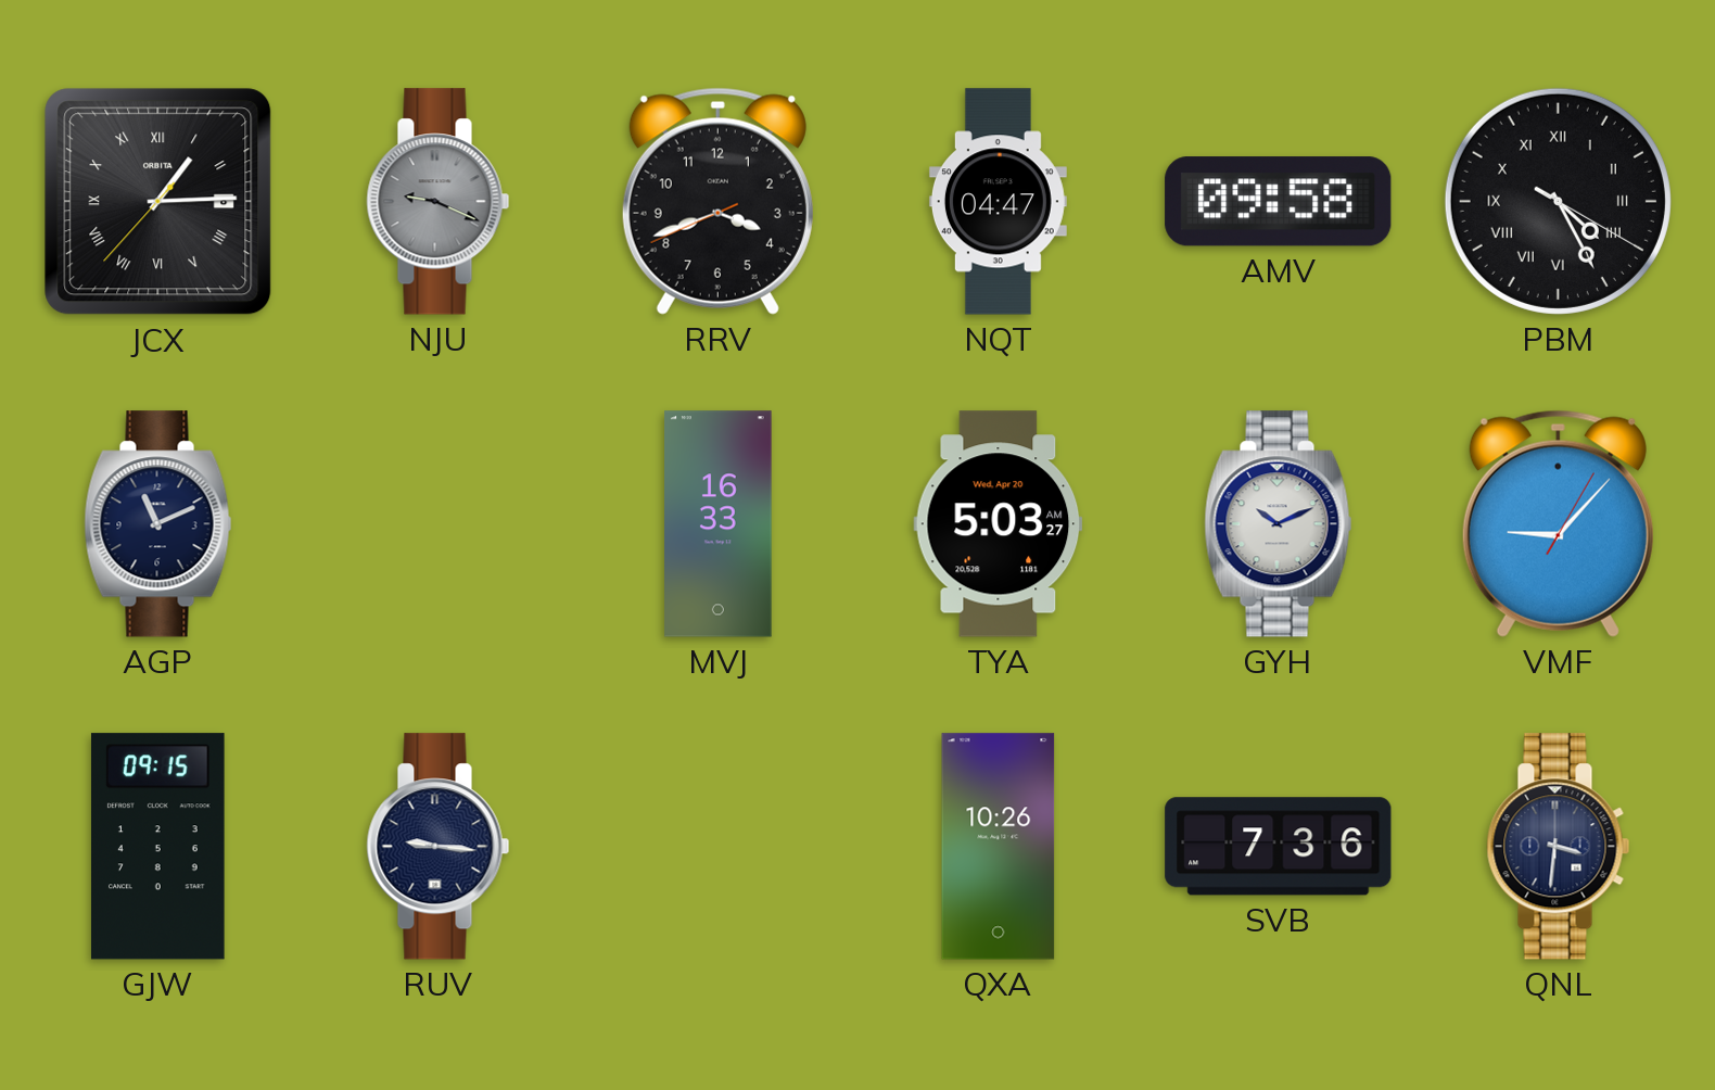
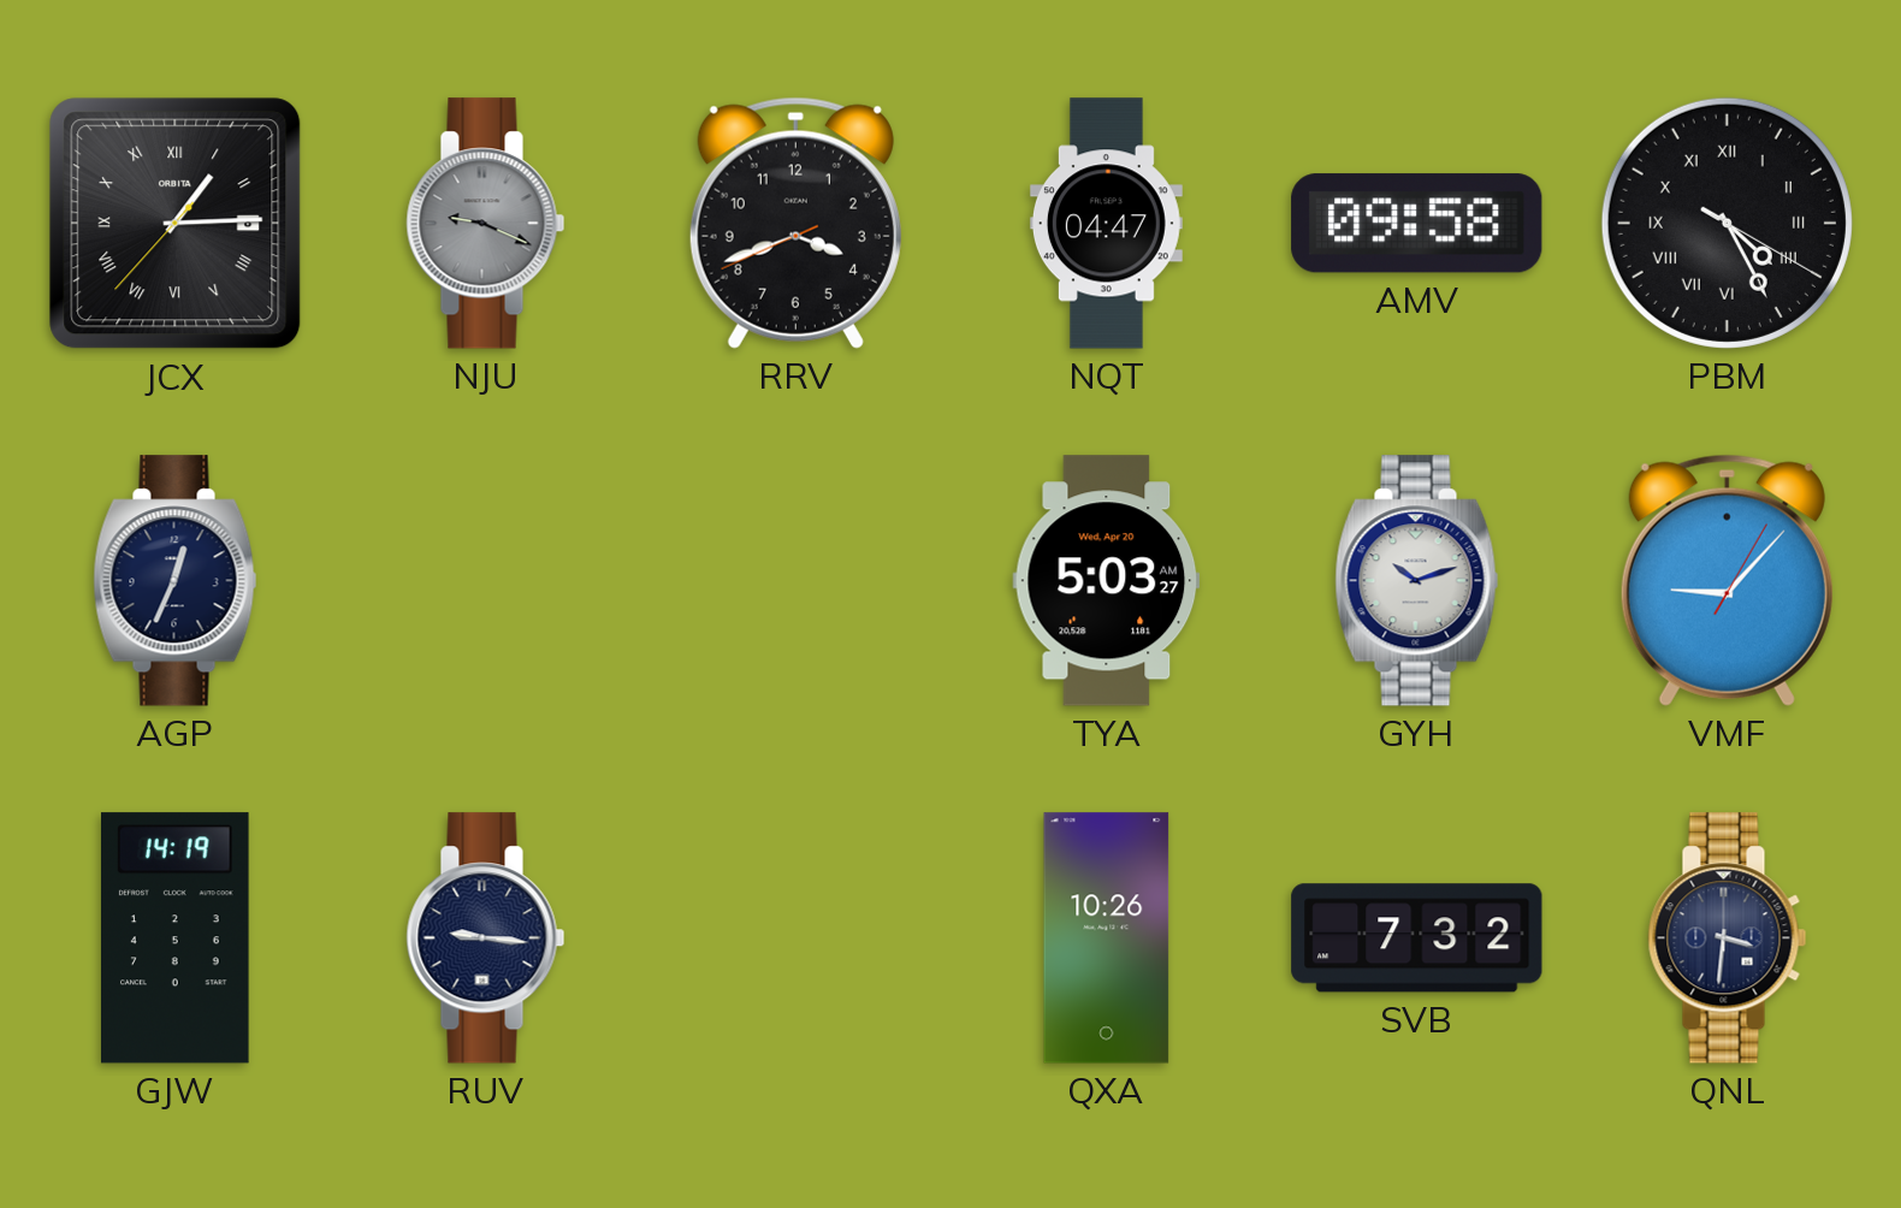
AGP: 11:11 -> 12:34
MVJ: 16:33 -> none
GYH: 10:11 -> 10:12
GJW: 09:15 -> 14:19
SVB: 7:36 -> 7:32
